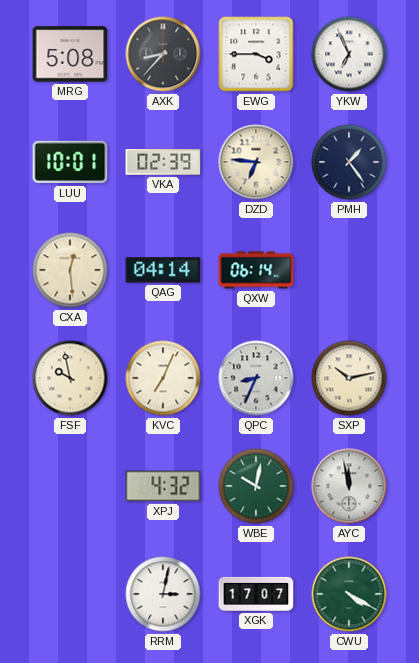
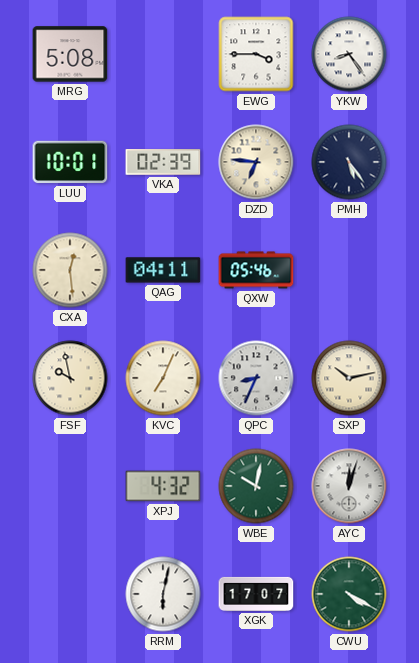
AXK: 8:37 -> none
YKW: 6:56 -> 8:24
PMH: 1:24 -> 5:24
QAG: 04:14 -> 04:11
QXW: 06:14 -> 05:46
AYC: 11:58 -> 12:03
RRM: 3:02 -> 6:02
